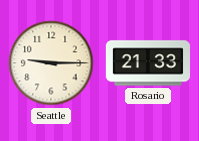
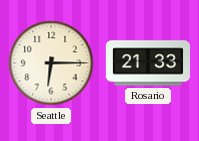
Seattle: 9:15 -> 6:15
